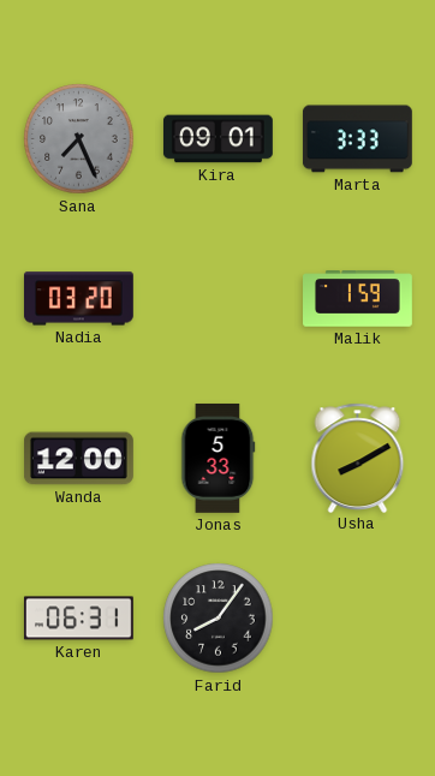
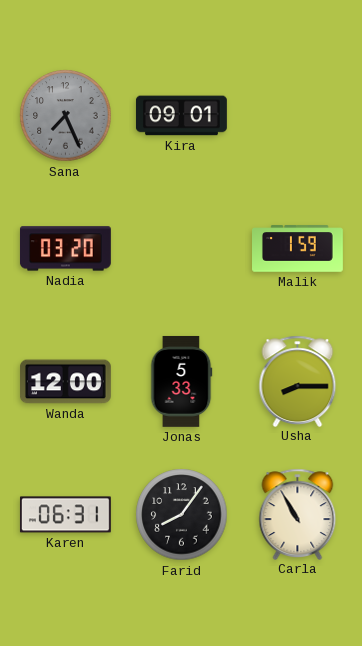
Marta: 3:33 -> none
Usha: 8:10 -> 8:15
Carla: none -> 10:55
